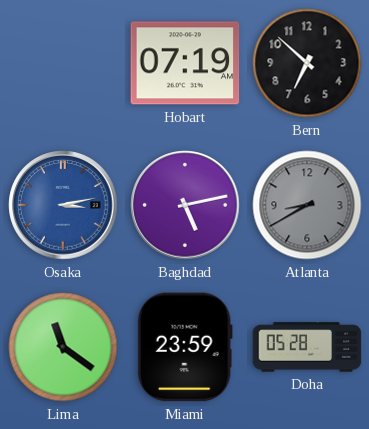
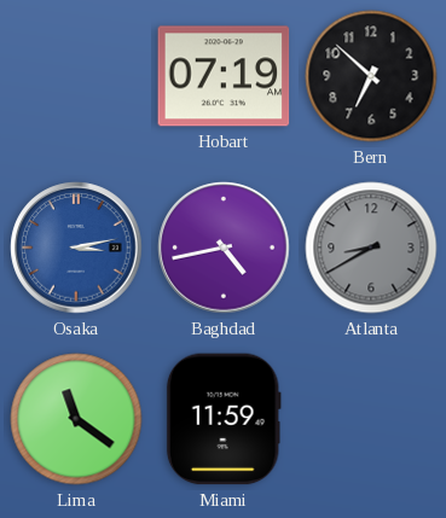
Baghdad: 5:13 -> 4:43
Miami: 23:59 -> 11:59
Doha: 05:28 -> none
